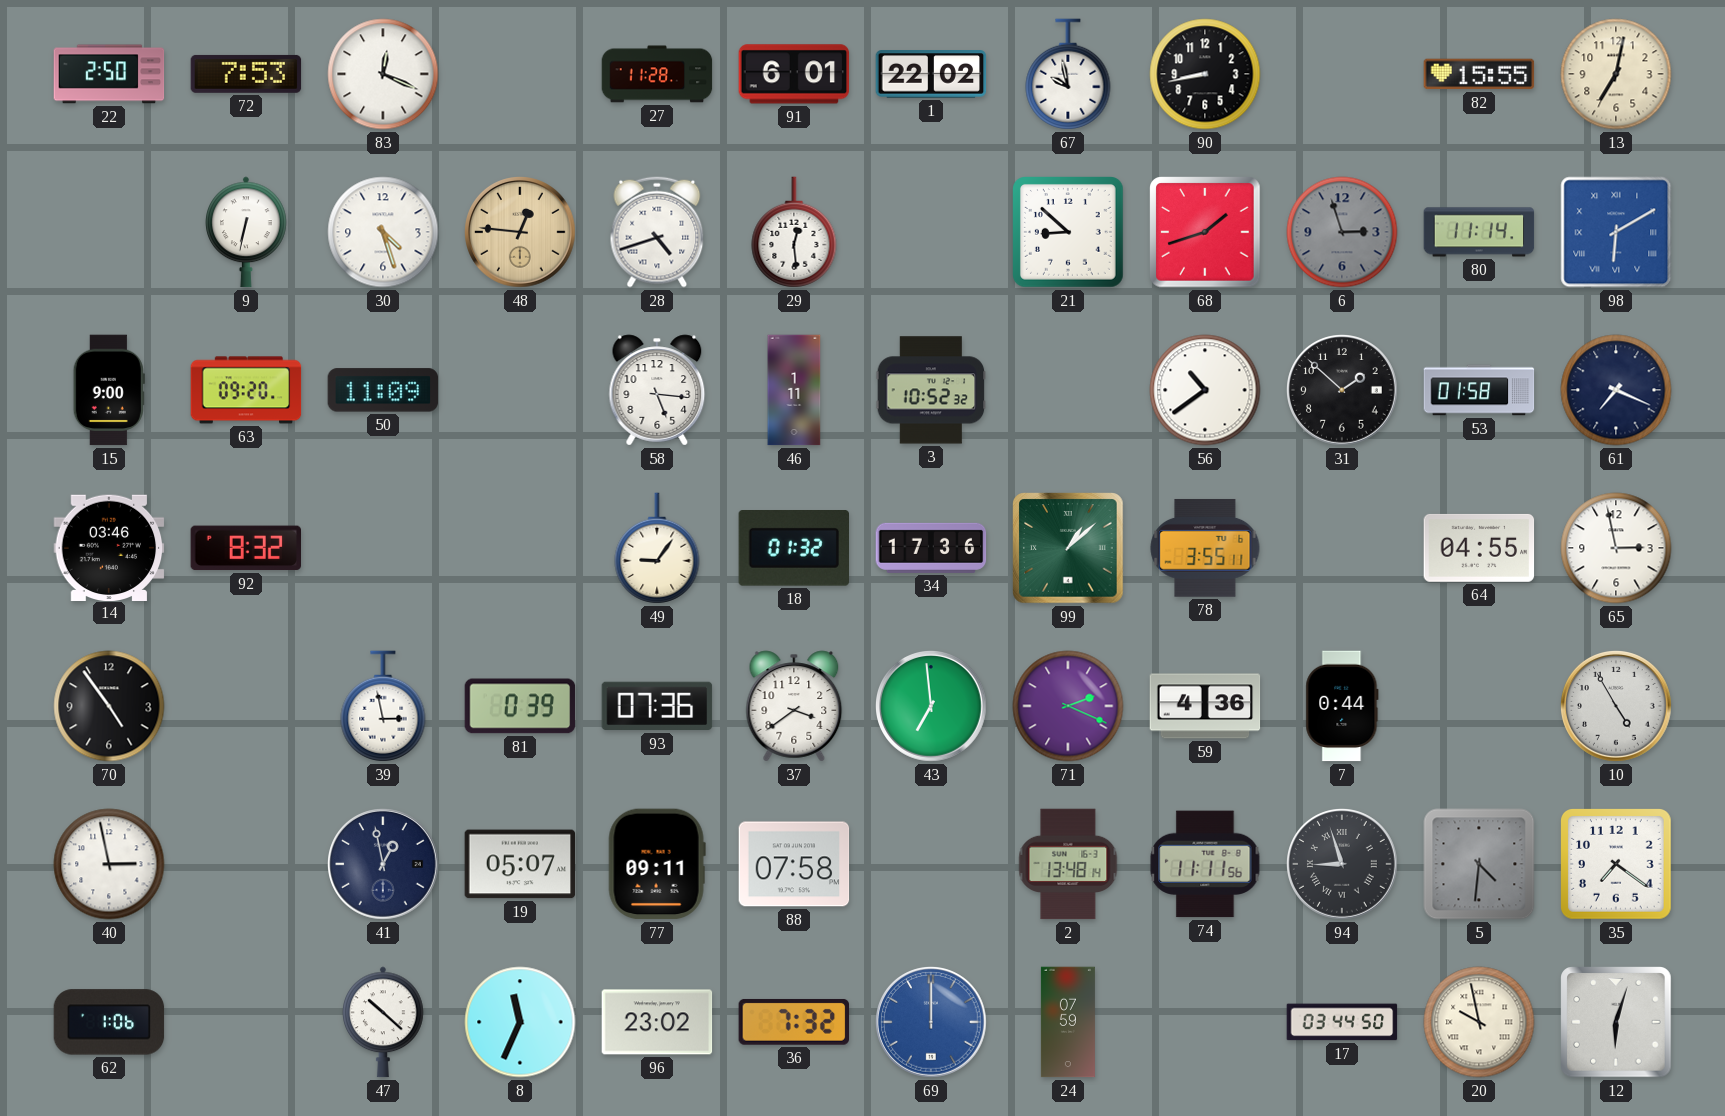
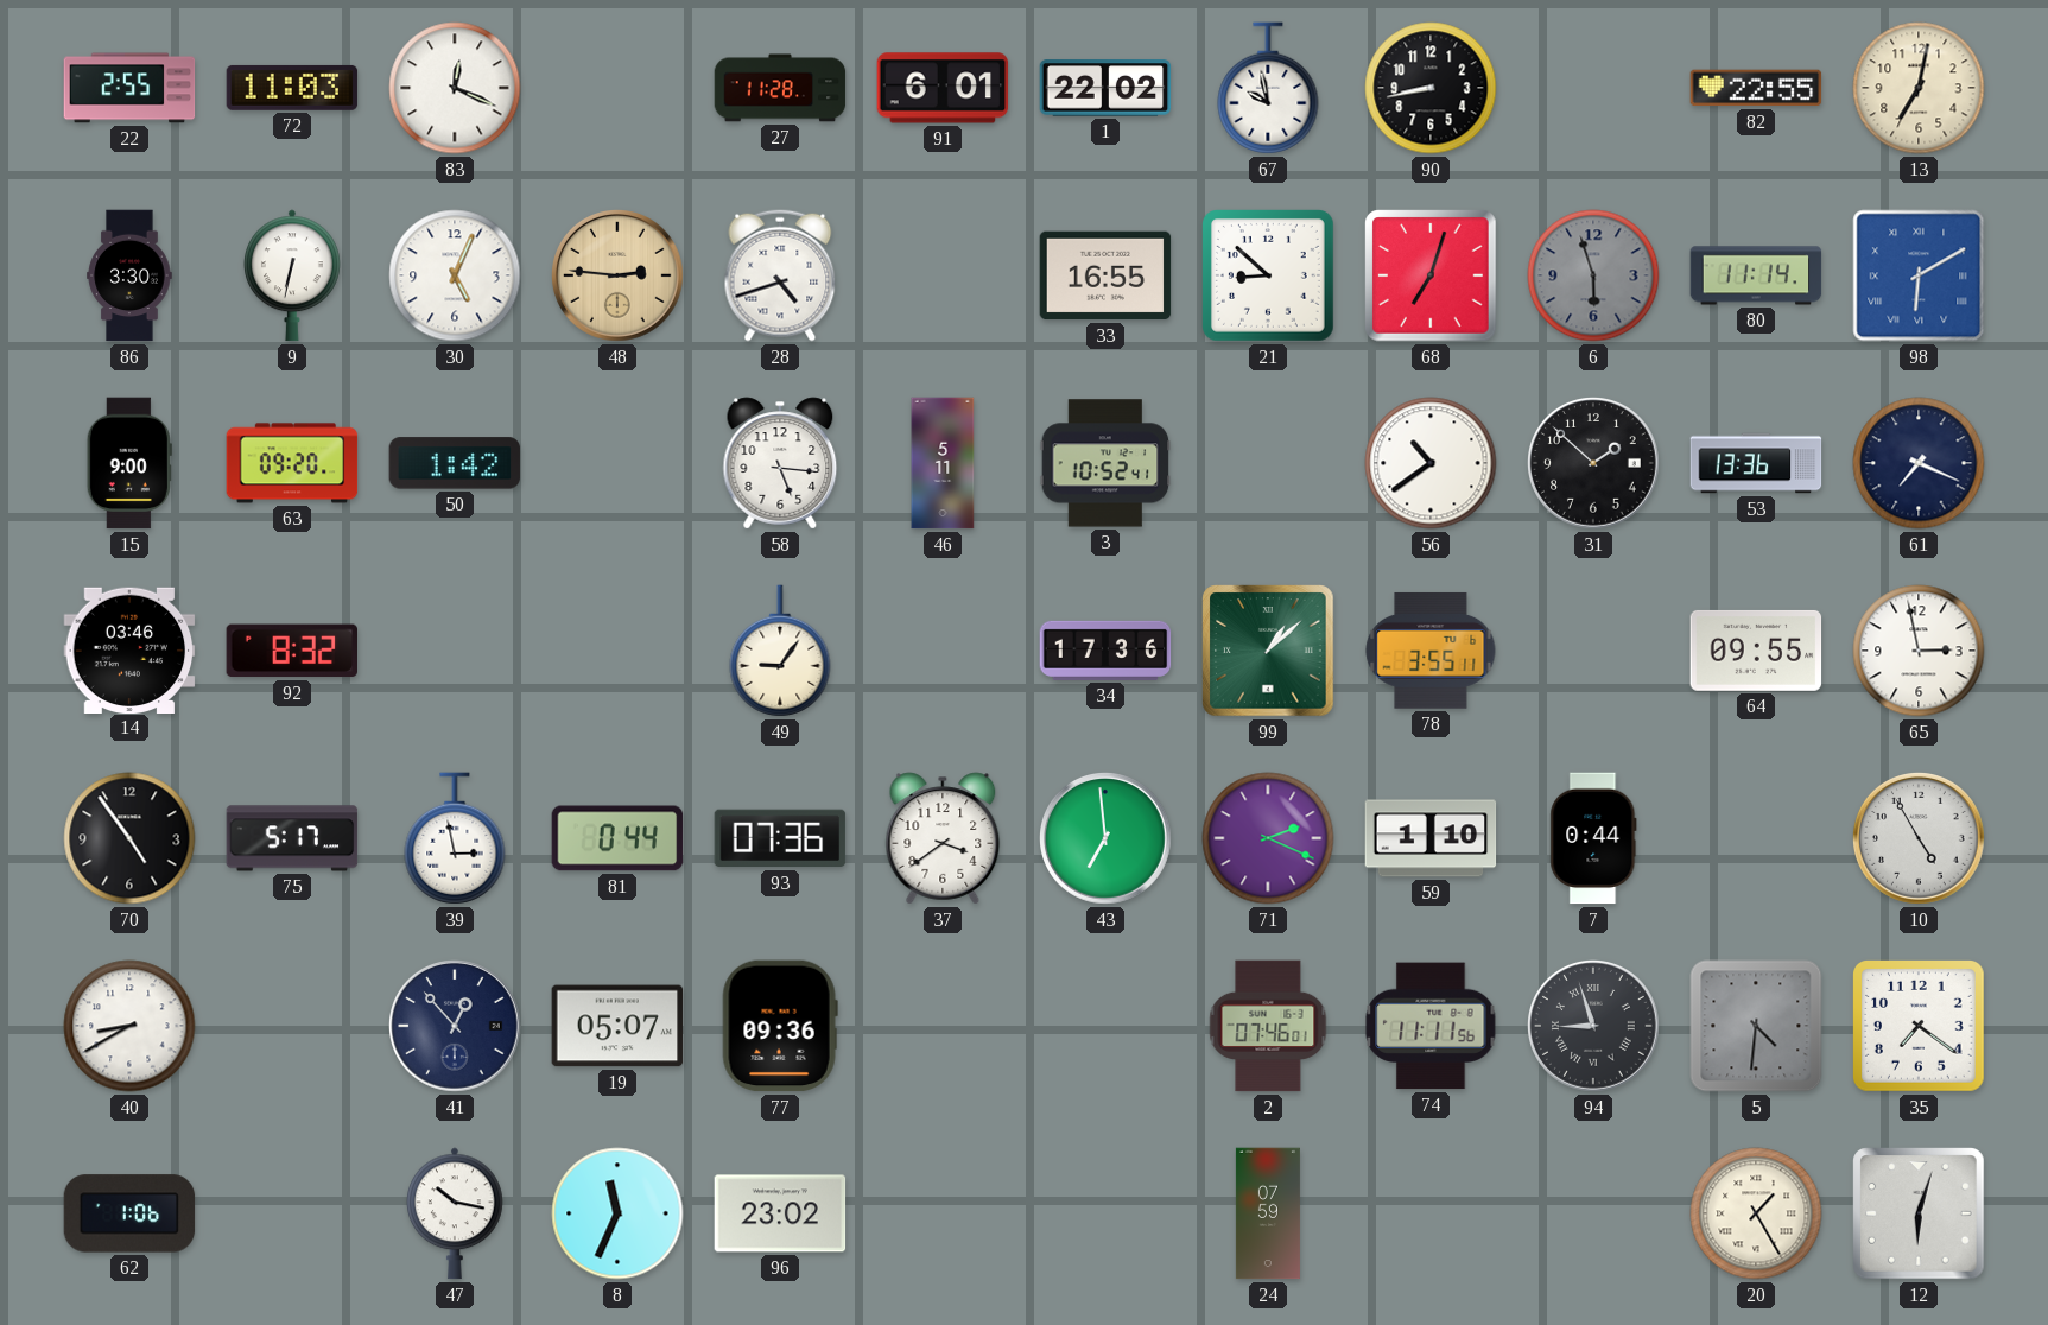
22: 2:50 -> 2:55
72: 7:53 -> 11:03
82: 15:55 -> 22:55
86: none -> 3:30
30: 4:27 -> 5:04
48: 12:46 -> 2:46
29: 12:29 -> none
33: none -> 16:55
68: 1:42 -> 7:03
6: 2:57 -> 5:57
50: 11:09 -> 1:42
46: 1:11 -> 5:11
3: 10:52:32 -> 10:52:41
53: 01:58 -> 13:36
18: 01:32 -> none
64: 04:55 -> 09:55
75: none -> 5:17
81: 0:39 -> 0:44
59: 4:36 -> 1:10
40: 2:58 -> 8:40
41: 12:58 -> 12:53
77: 09:11 -> 09:36
88: 07:58 -> none
2: 13:48 -> 07:46
47: 10:22 -> 10:17
36: 7:32 -> none
69: 12:00 -> none
17: 03:44 -> none
20: 9:58 -> 1:25
